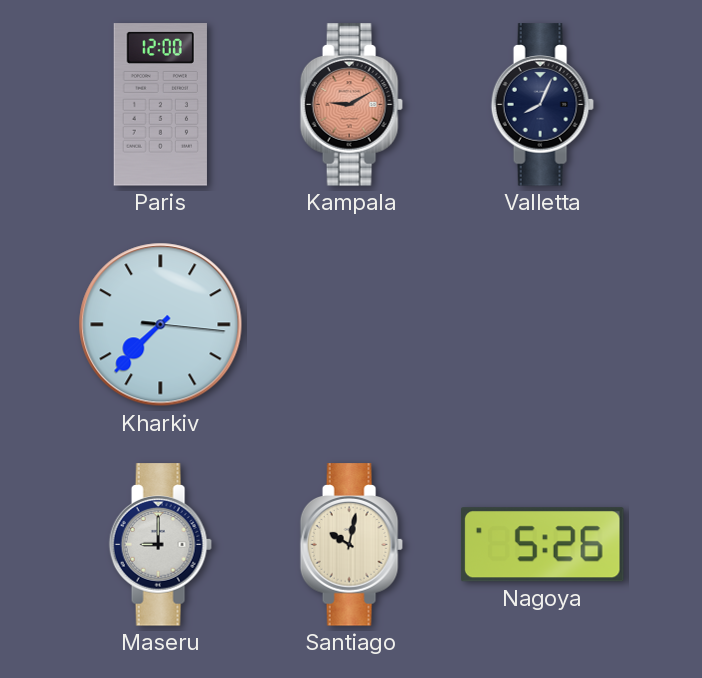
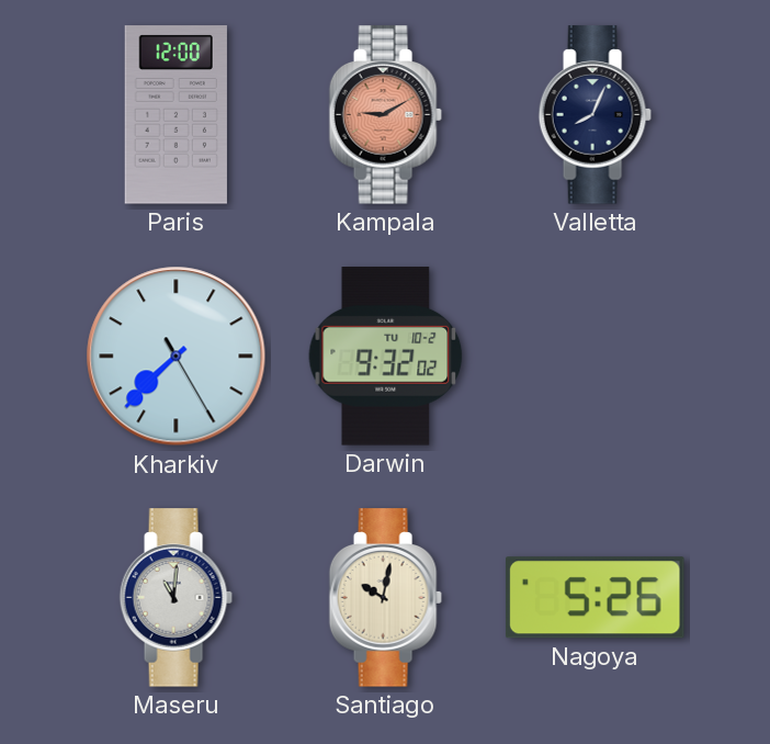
Kharkiv: 7:37:16 -> 7:37:25
Darwin: none -> 9:32
Maseru: 9:00 -> 11:01
